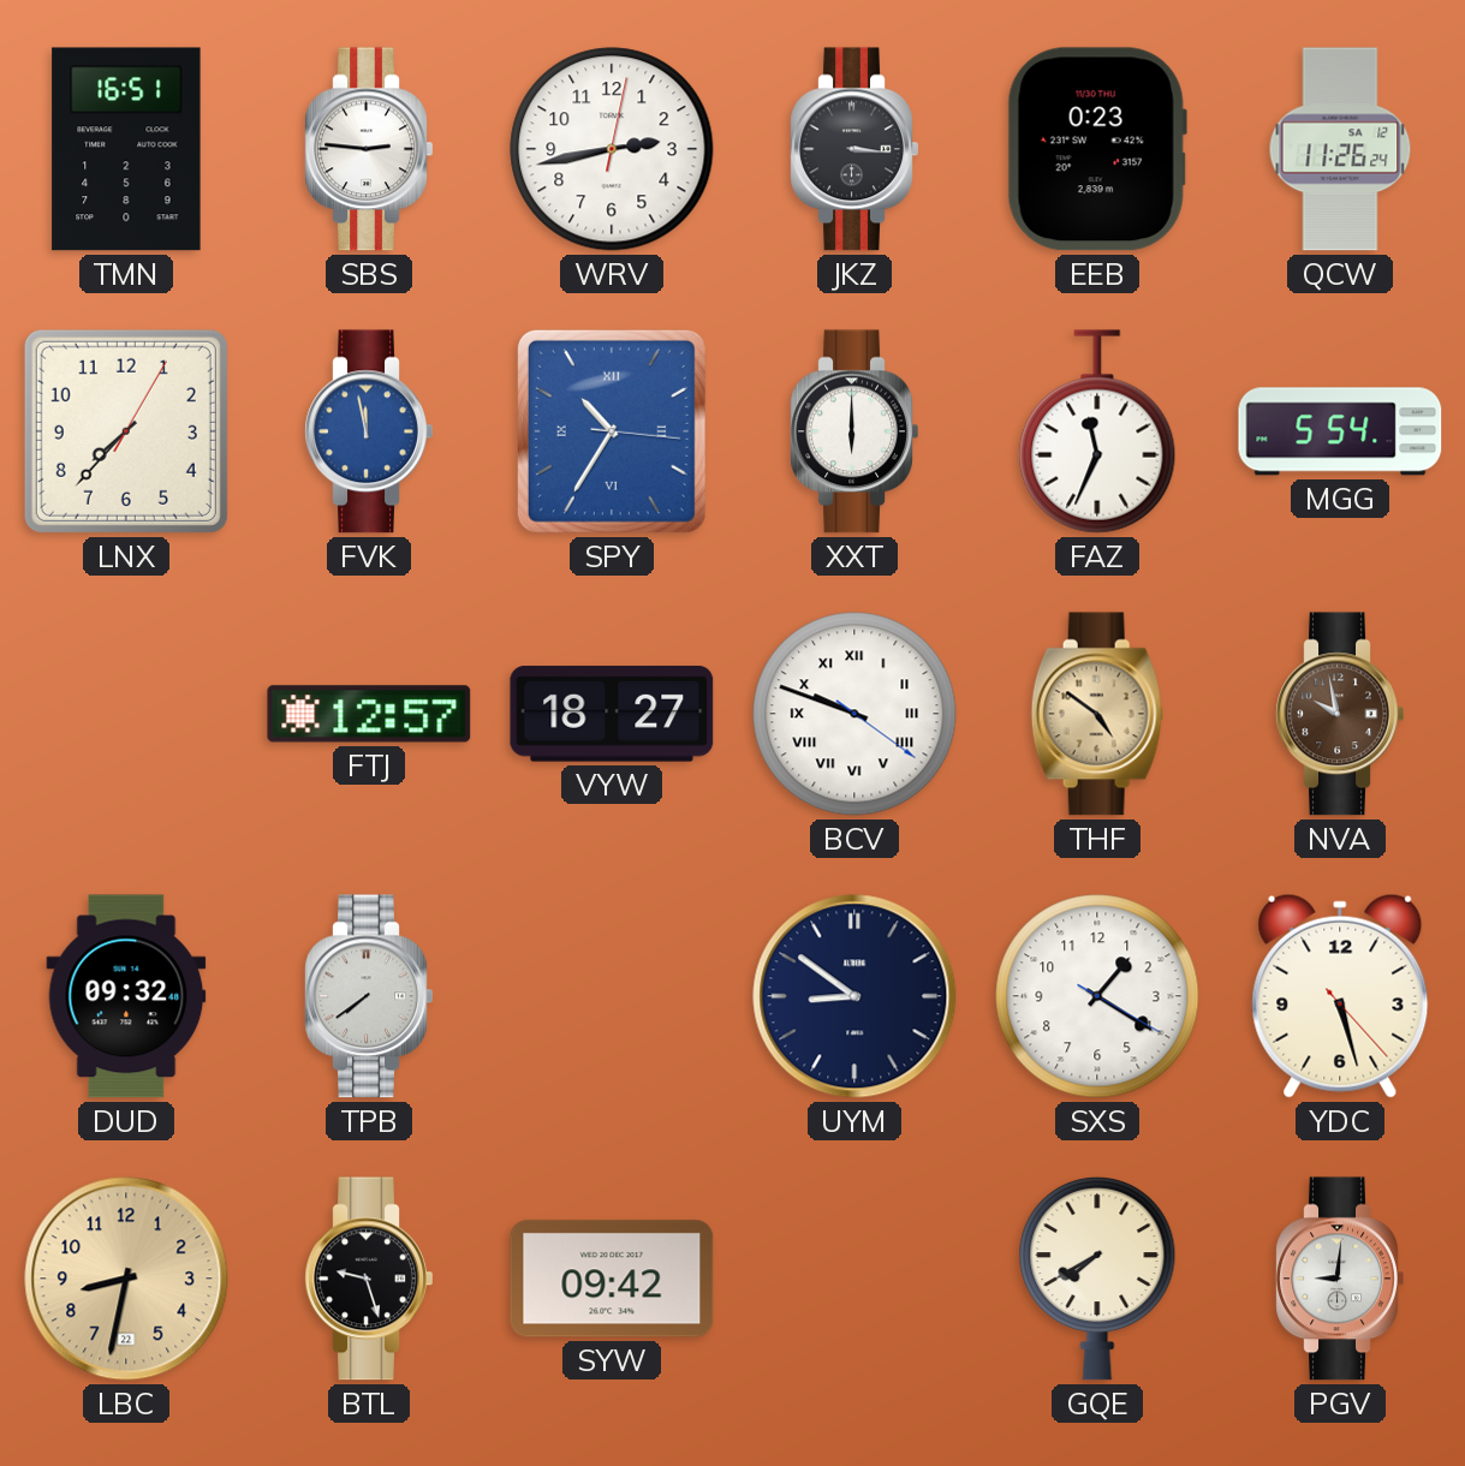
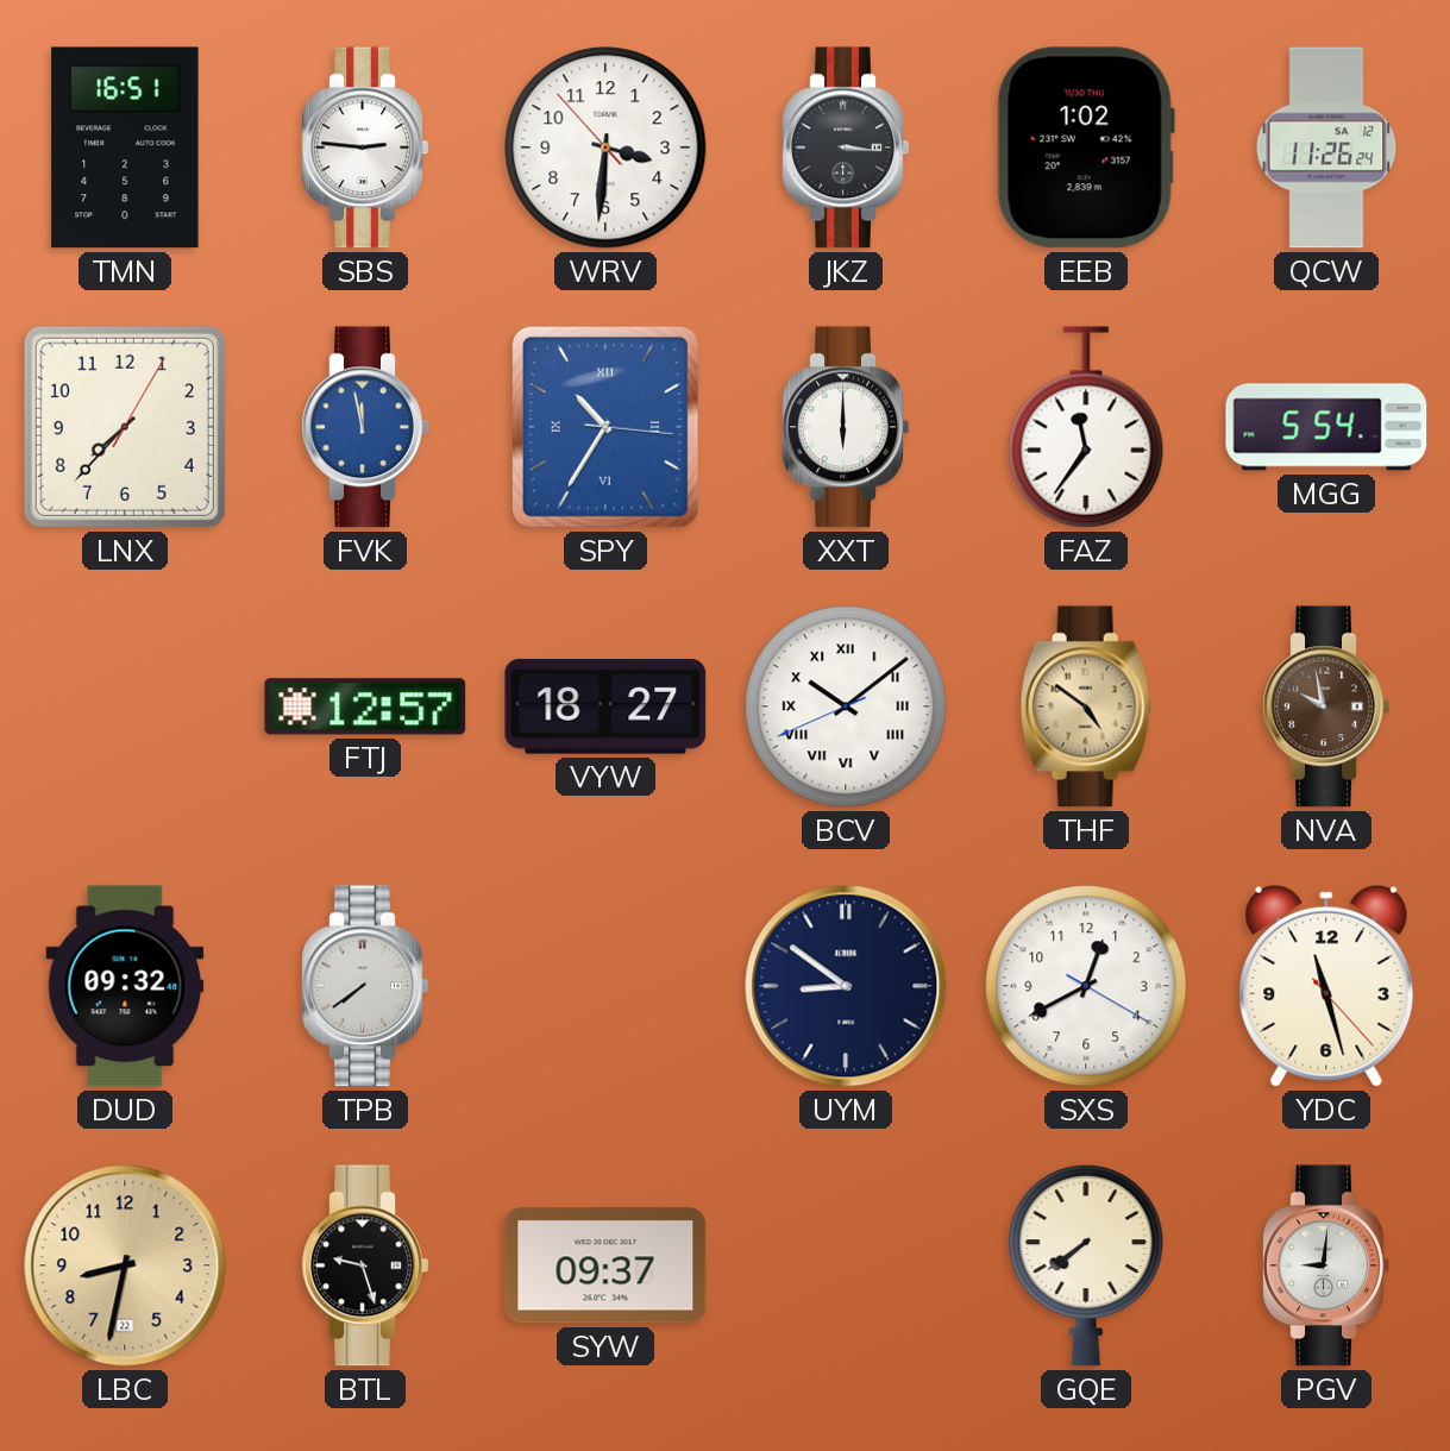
WRV: 2:43 -> 3:30
EEB: 0:23 -> 1:02
FAZ: 11:34 -> 11:36
BCV: 9:48 -> 10:08
SXS: 1:20 -> 12:40
YDC: 5:27 -> 11:27
SYW: 09:42 -> 09:37
GQE: 7:40 -> 7:39
